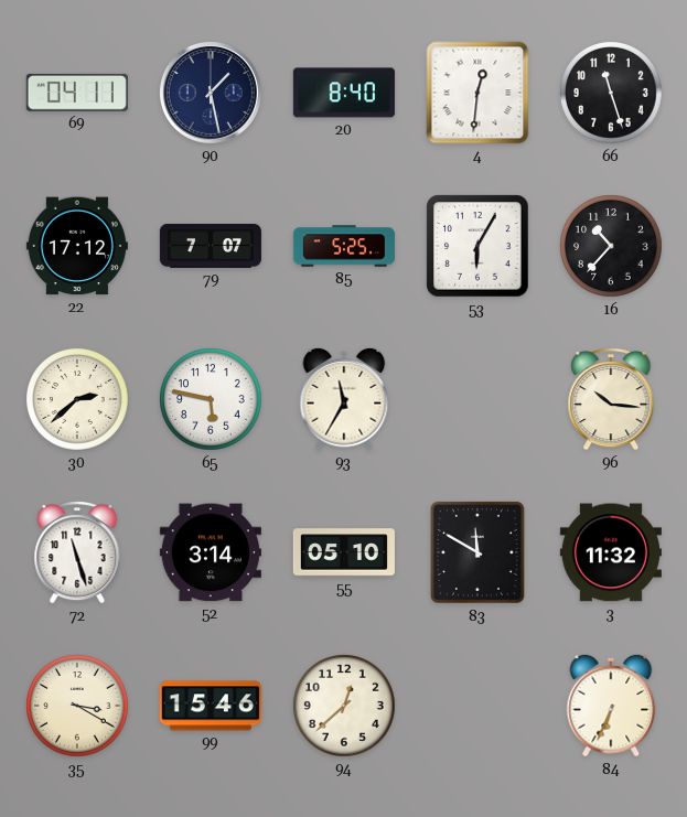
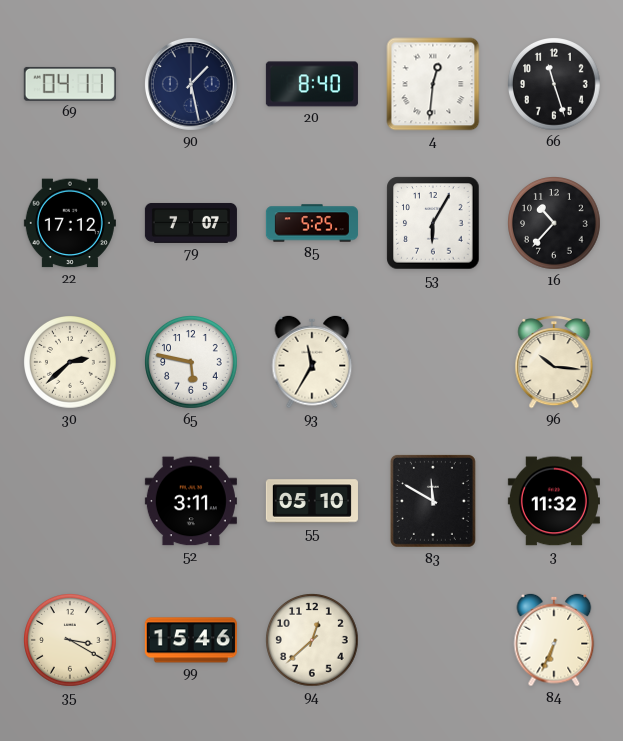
72: 11:27 -> none
52: 3:14 -> 3:11
